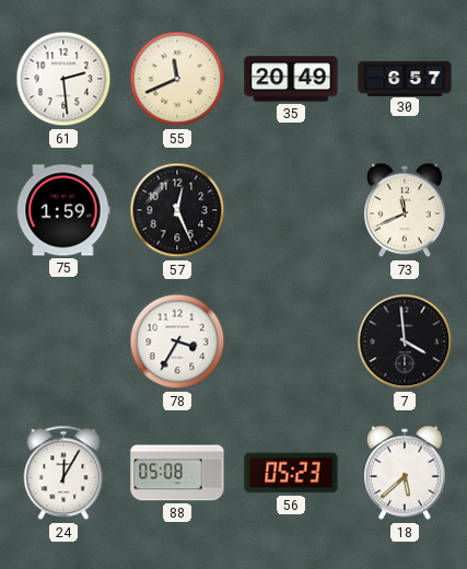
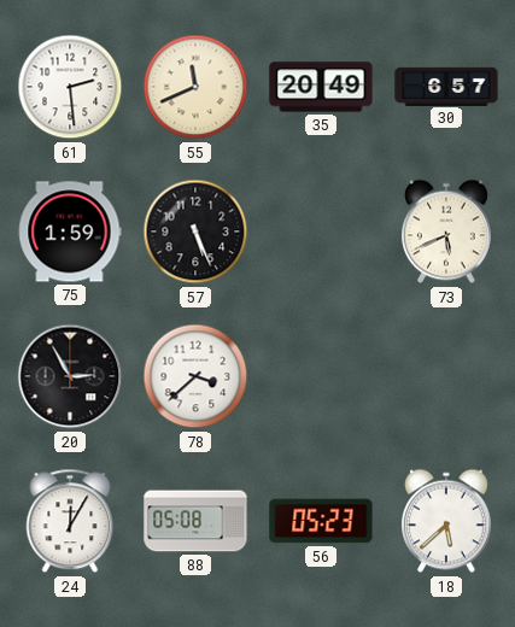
57: 12:26 -> 5:26
73: 11:41 -> 5:41
20: none -> 2:55
78: 3:35 -> 3:38
7: 3:59 -> none
